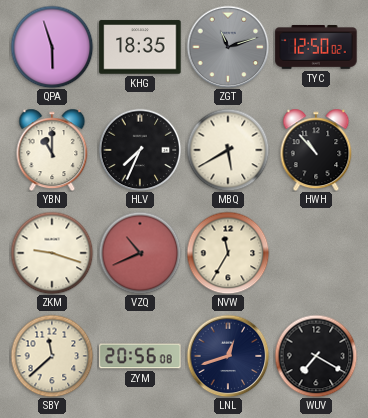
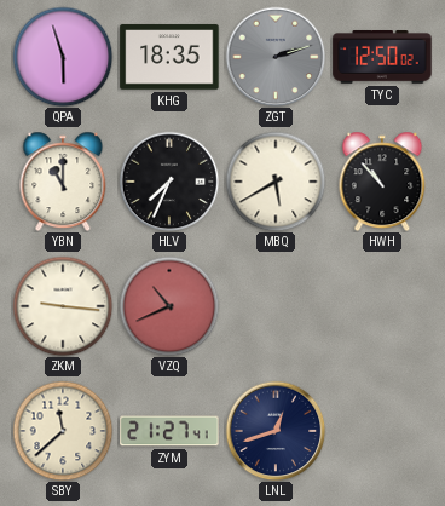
ZGT: 11:12 -> 2:12
ZKM: 9:18 -> 9:16
NVW: 11:35 -> none
ZYM: 20:56 -> 21:27
WUV: 7:20 -> none
